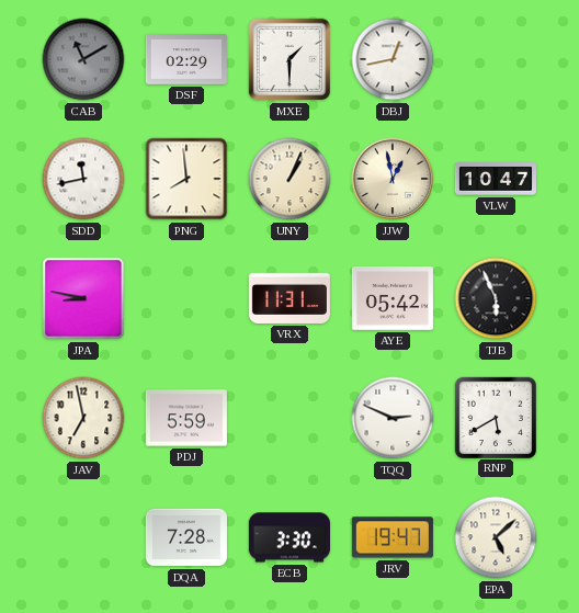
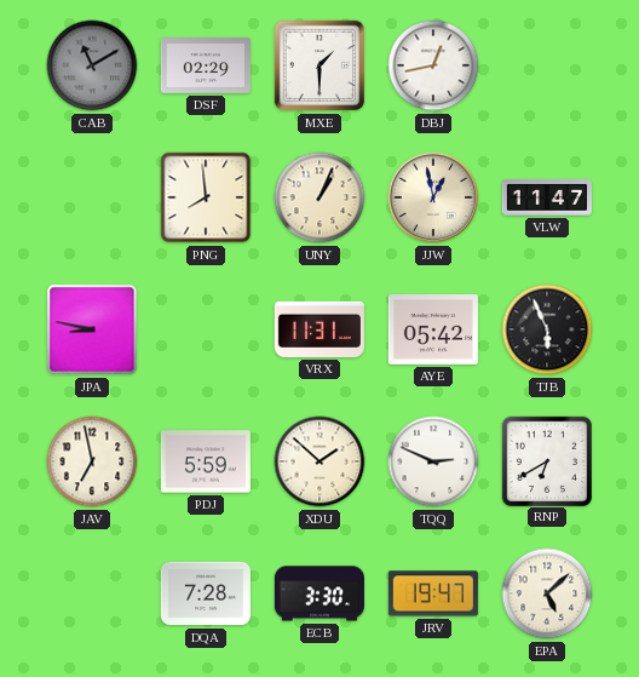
SDD: 11:43 -> none
VLW: 10:47 -> 11:47
XDU: none -> 1:52
RNP: 5:40 -> 6:40
